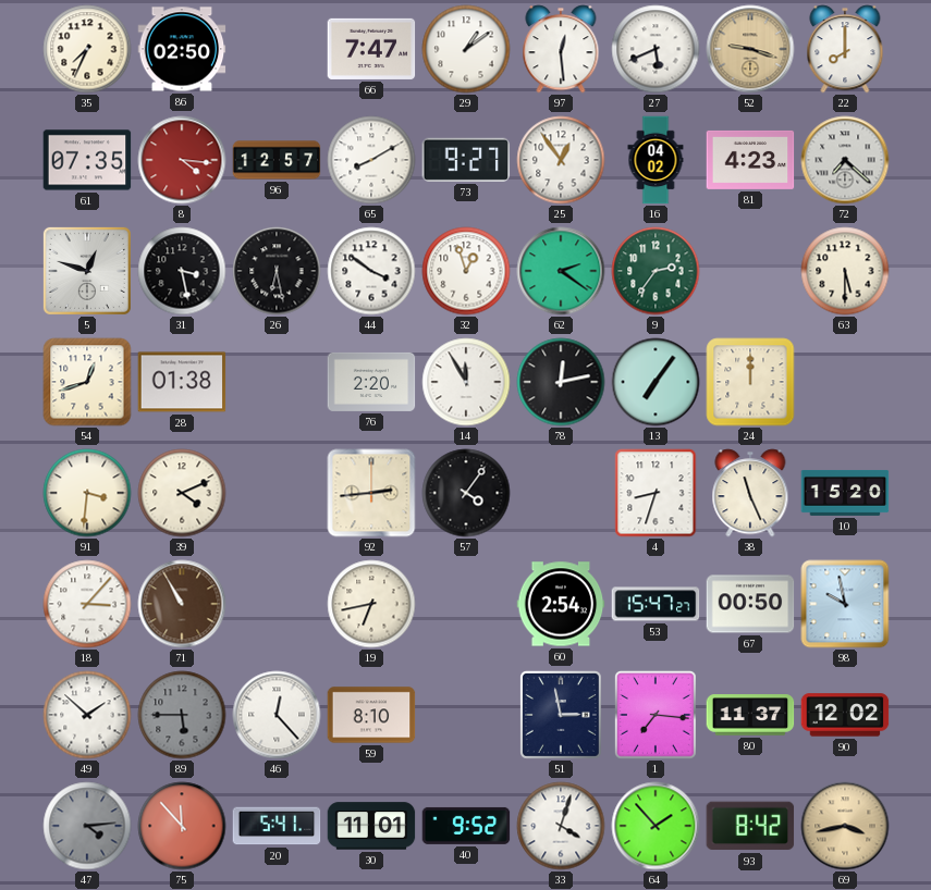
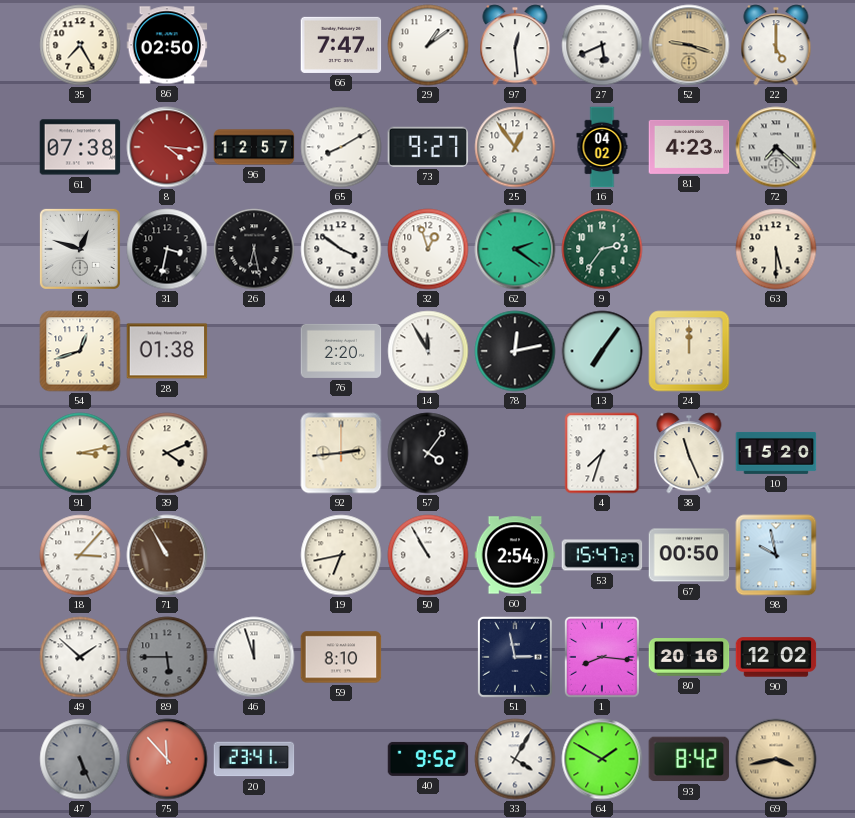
35: 7:34 -> 7:25
22: 8:00 -> 5:00
61: 07:35 -> 07:38
31: 3:28 -> 3:32
91: 3:31 -> 3:13
4: 8:33 -> 7:33
50: none -> 10:55
46: 12:23 -> 11:57
1: 7:16 -> 8:16
80: 11:37 -> 20:16
47: 4:14 -> 5:26
20: 5:41 -> 23:41
30: 11:01 -> none
33: 4:03 -> 4:05
64: 1:53 -> 1:50
